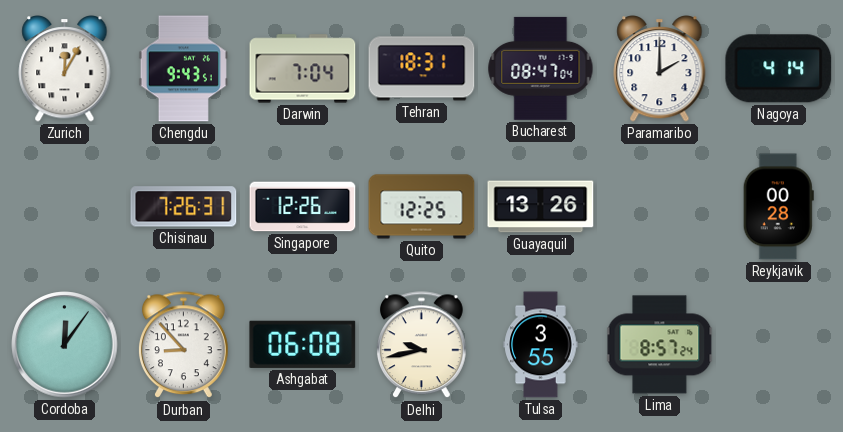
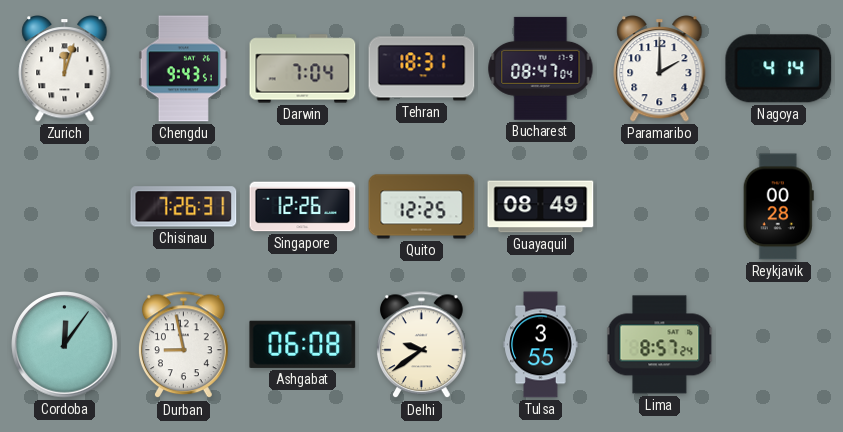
Zurich: 12:05 -> 12:03
Guayaquil: 13:26 -> 08:49
Durban: 8:53 -> 8:58
Delhi: 9:43 -> 9:39
